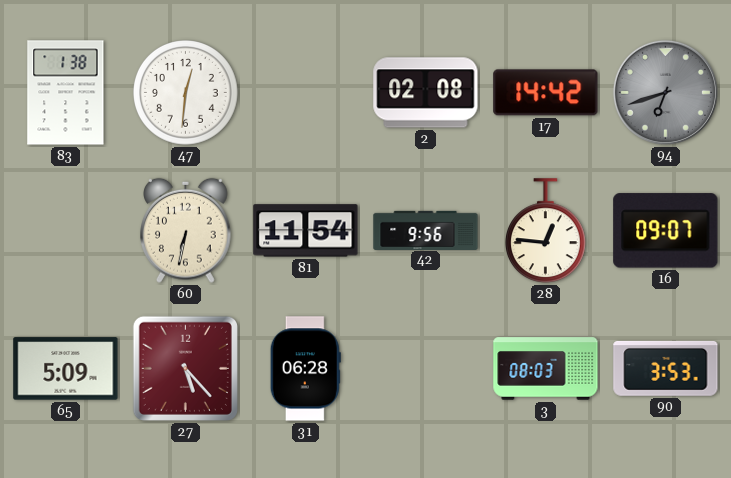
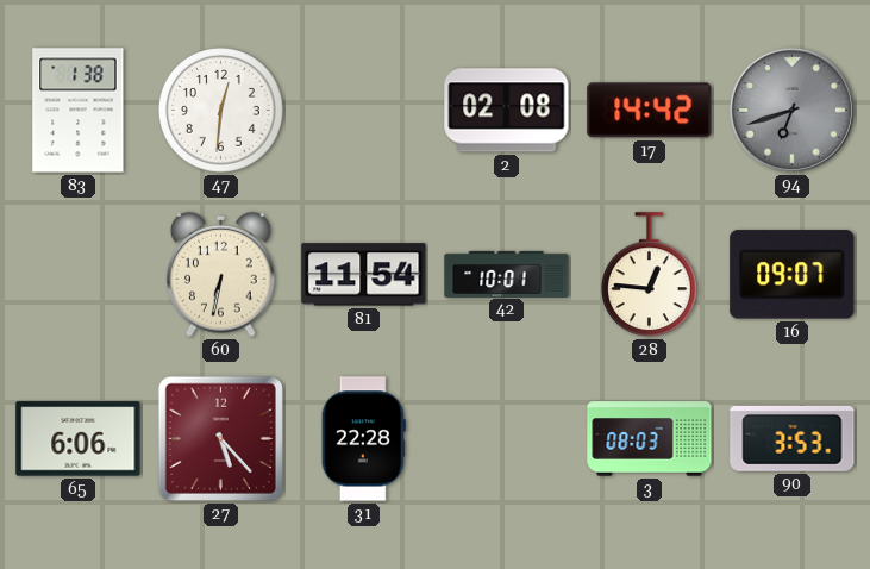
42: 9:56 -> 10:01
65: 5:09 -> 6:06
31: 06:28 -> 22:28
